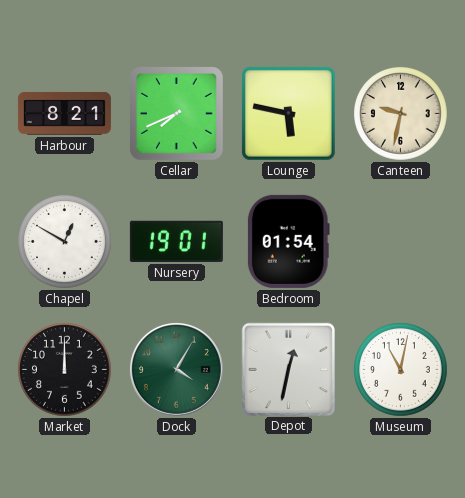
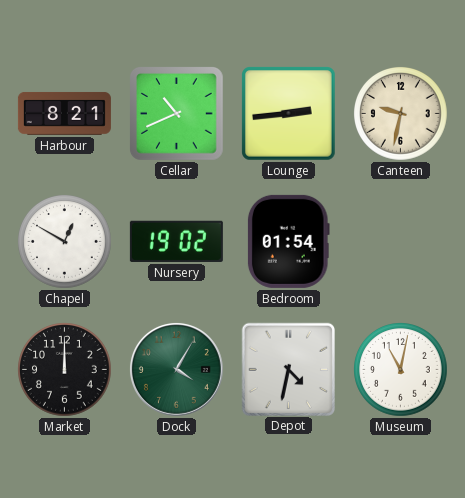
Cellar: 7:41 -> 10:41
Lounge: 5:47 -> 2:44
Nursery: 19:01 -> 19:02
Depot: 12:32 -> 4:32
